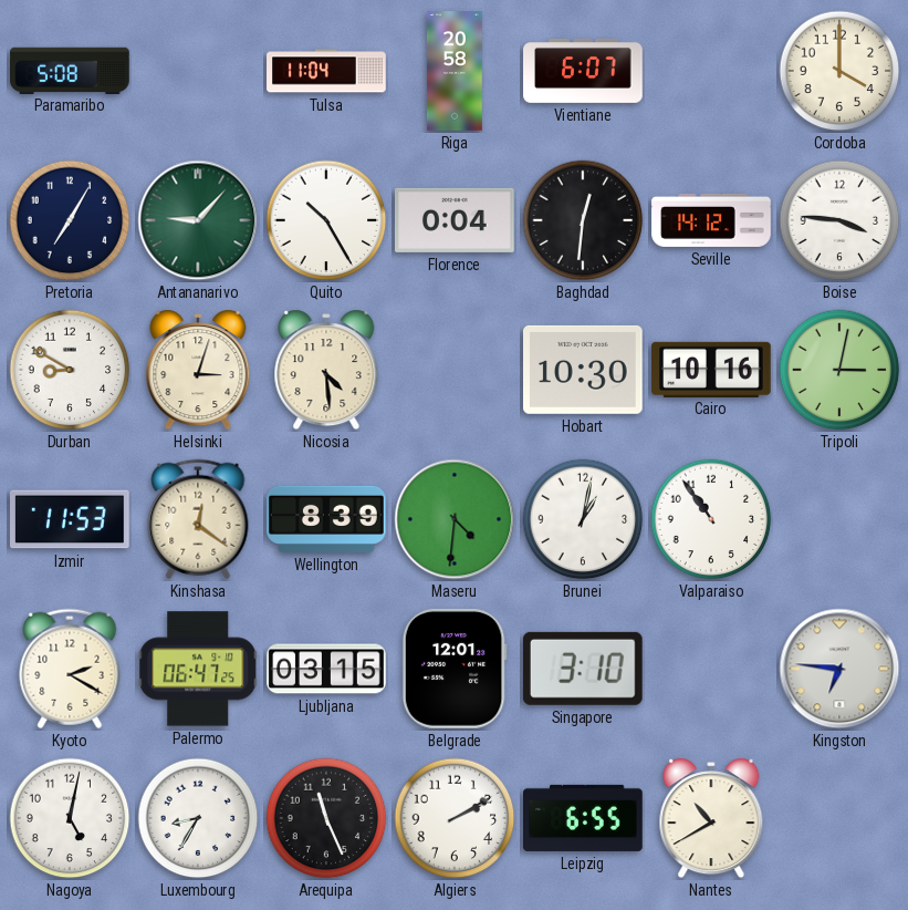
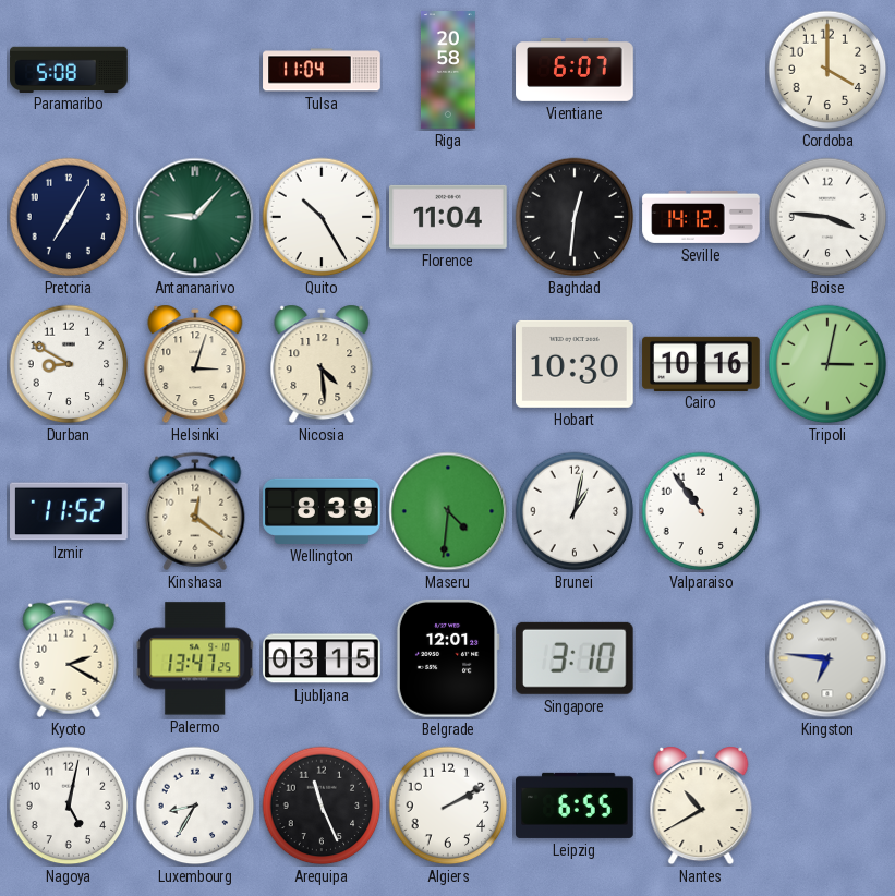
Florence: 0:04 -> 11:04
Izmir: 11:53 -> 11:52
Palermo: 06:47 -> 13:47
